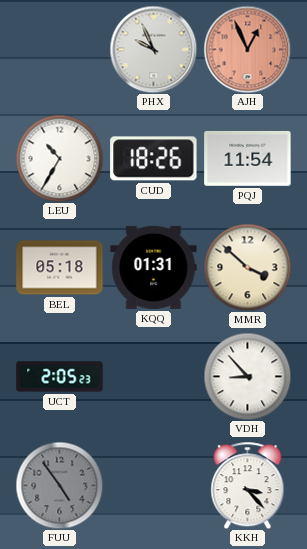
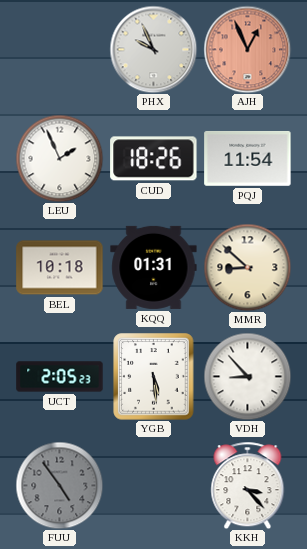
LEU: 10:35 -> 1:56
BEL: 05:18 -> 10:18
MMR: 3:52 -> 8:52
YGB: none -> 5:29
